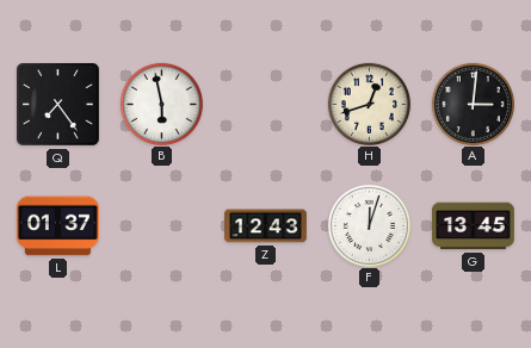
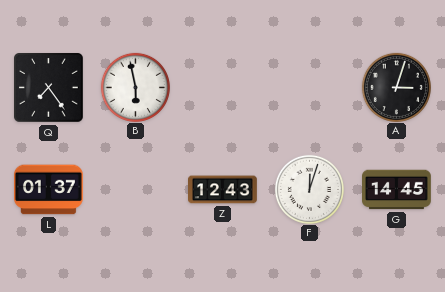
H: 12:42 -> none
A: 3:01 -> 3:03
G: 13:45 -> 14:45
